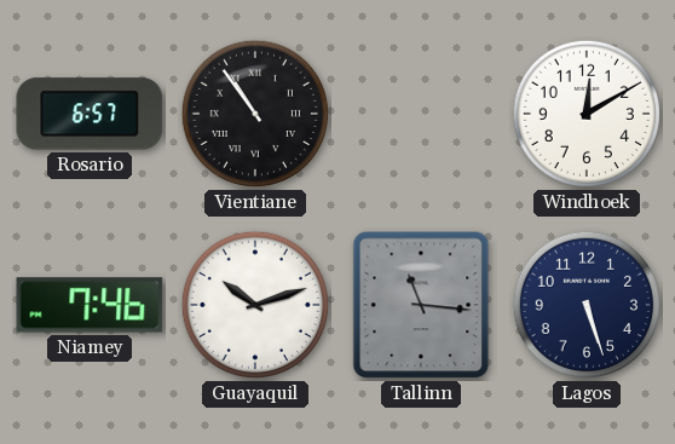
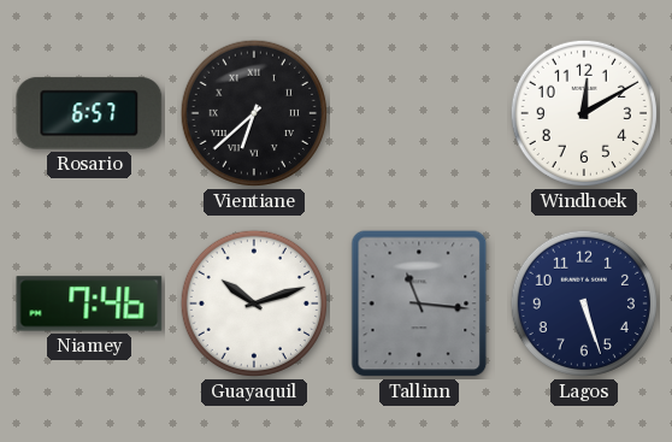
Vientiane: 10:54 -> 6:38
